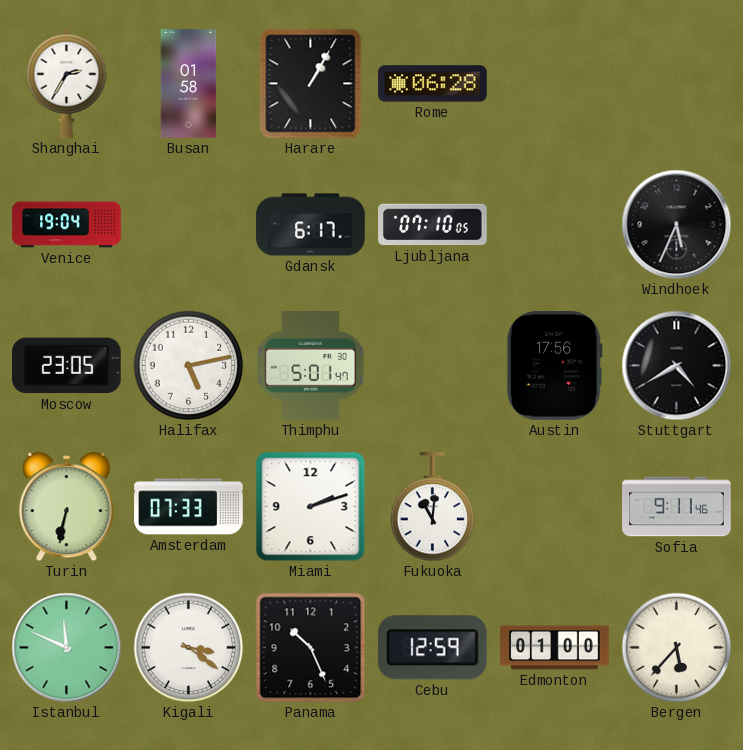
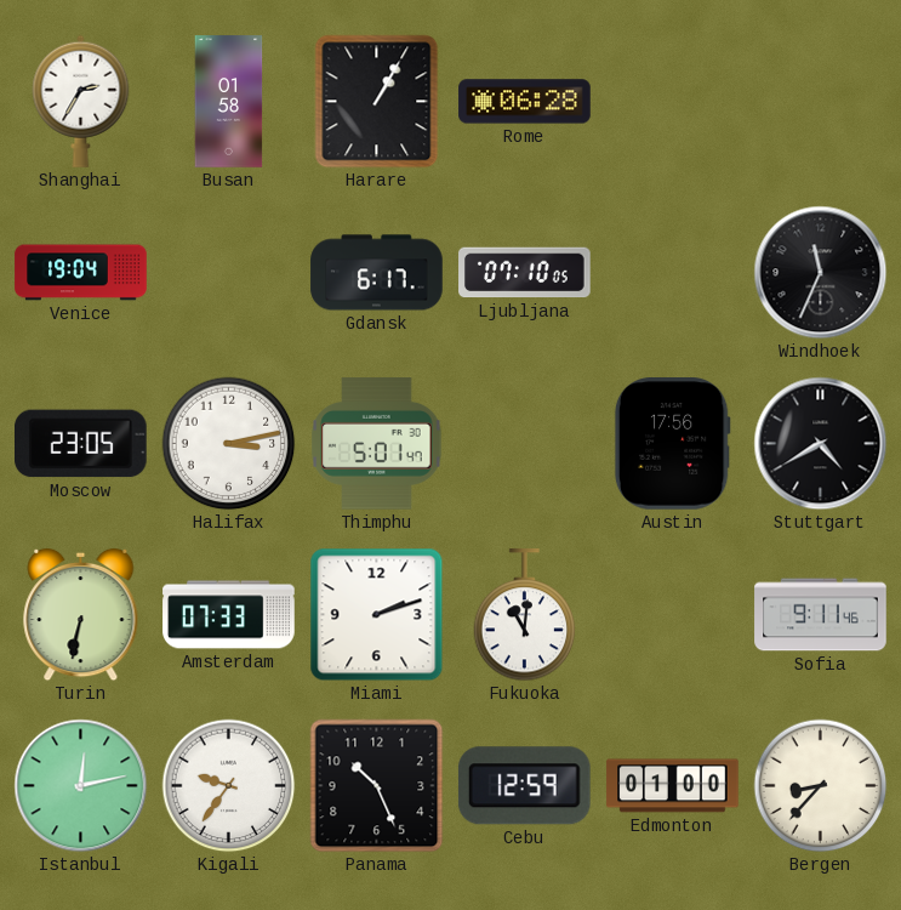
Windhoek: 5:34 -> 11:34
Halifax: 5:13 -> 3:13
Istanbul: 11:49 -> 12:13
Kigali: 3:21 -> 9:36
Bergen: 5:37 -> 8:37
